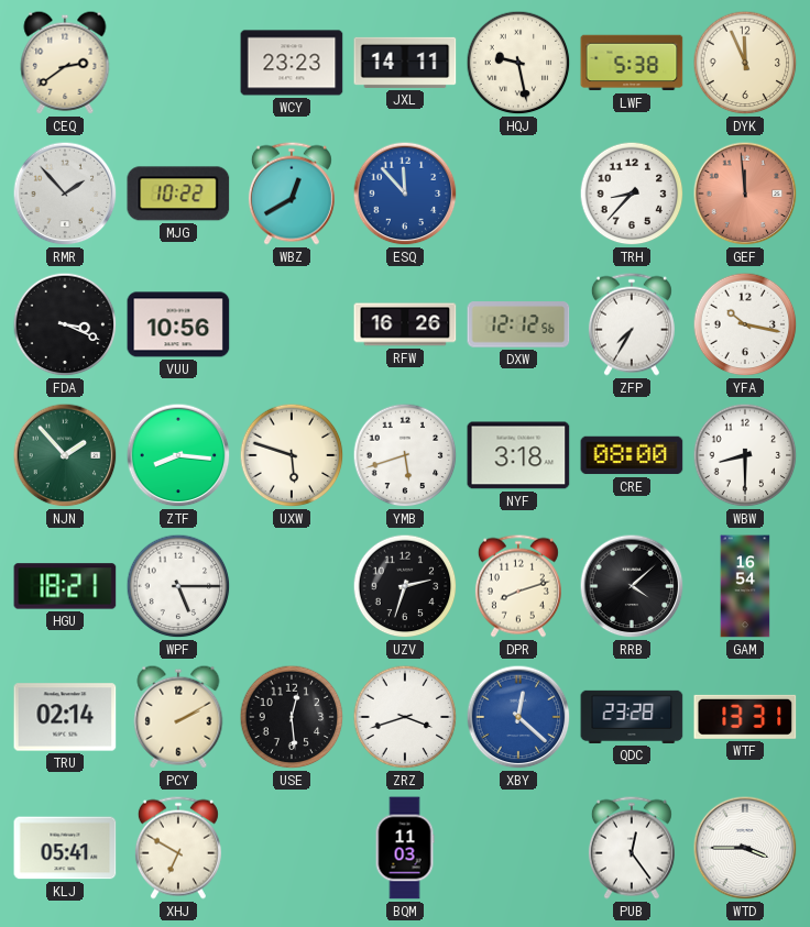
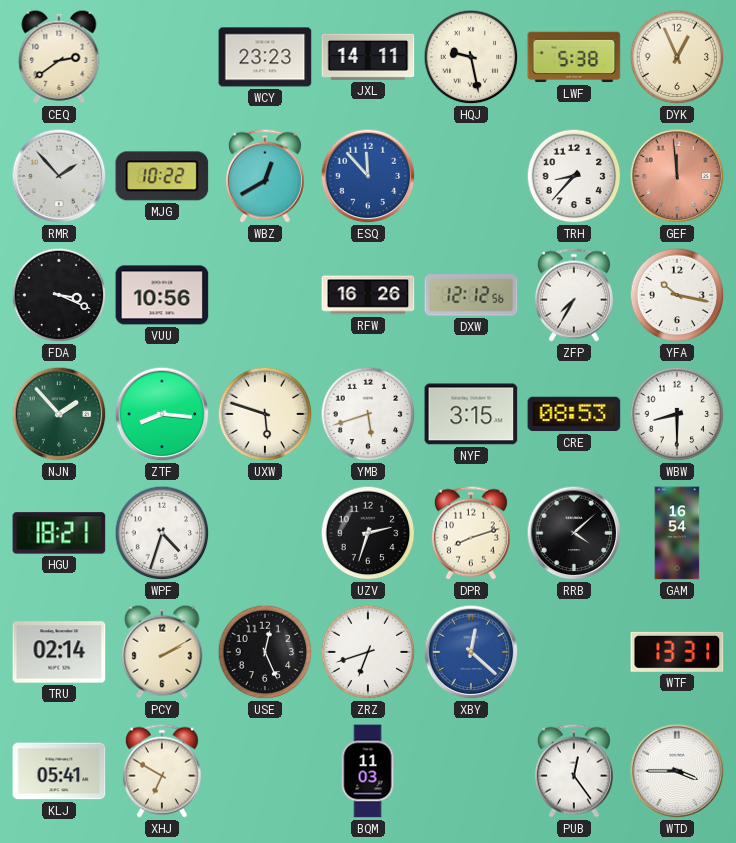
DYK: 11:56 -> 12:56
NYF: 3:18 -> 3:15
CRE: 08:00 -> 08:53
WPF: 5:15 -> 4:33
USE: 12:29 -> 12:26
ZRZ: 3:42 -> 6:42
QDC: 23:28 -> none
